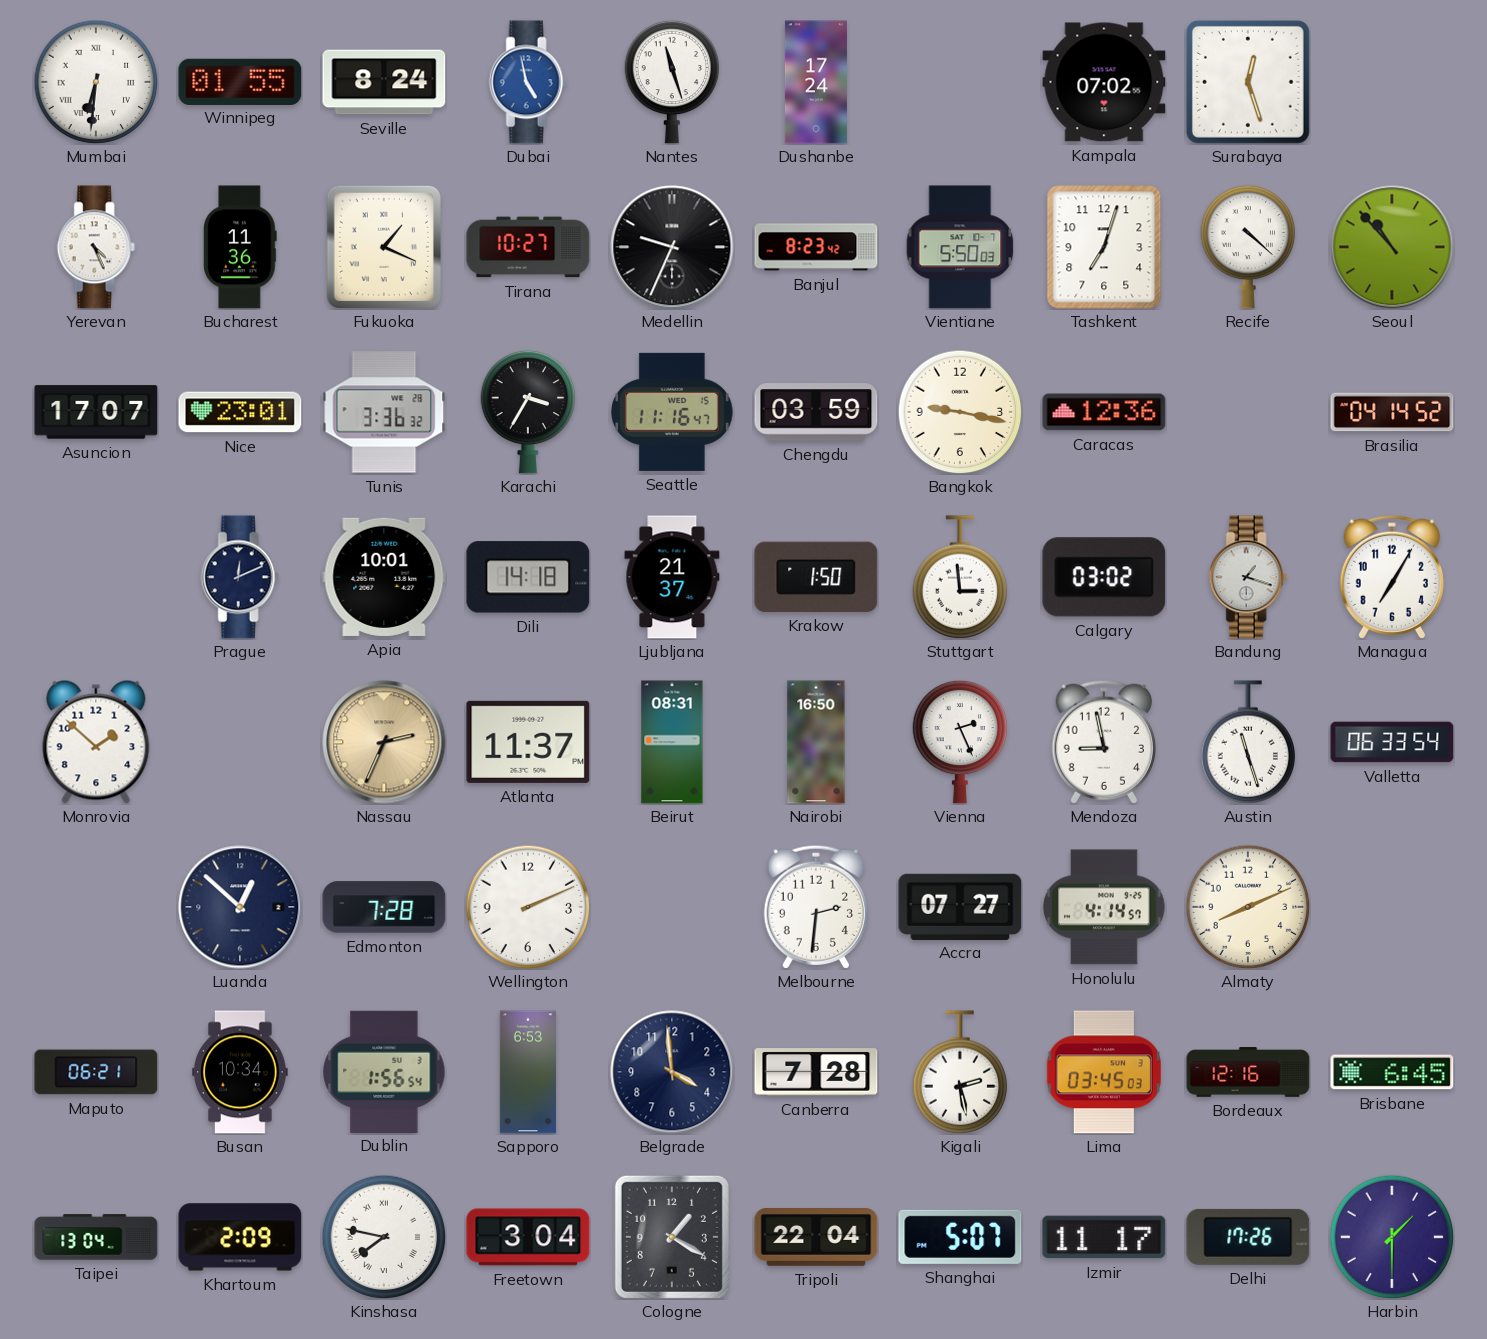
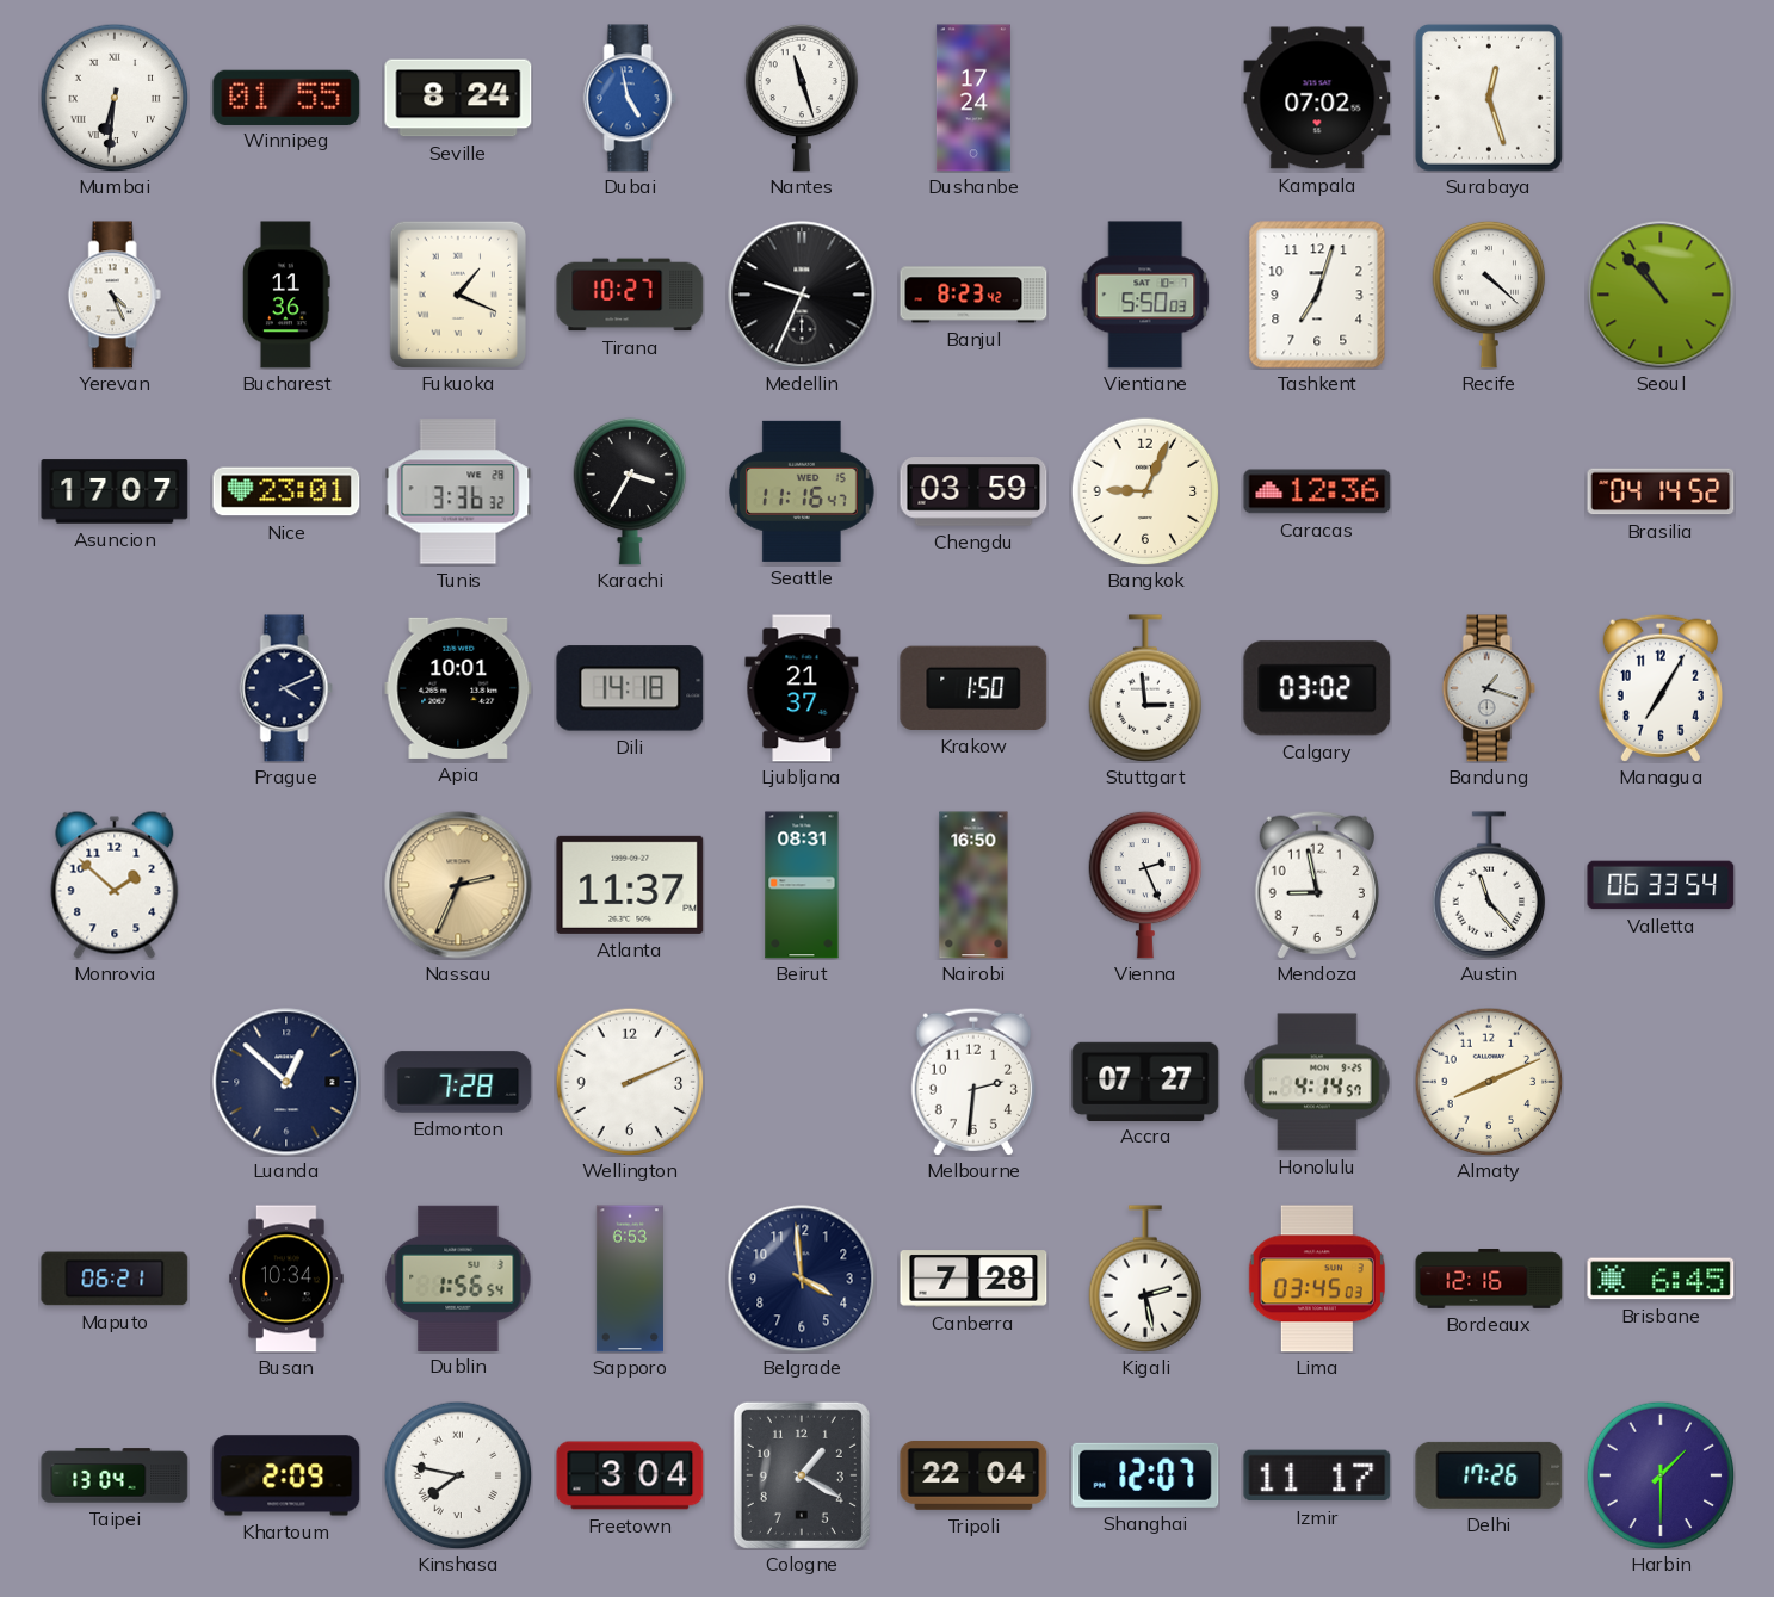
Bangkok: 9:17 -> 9:04
Prague: 12:11 -> 4:11
Austin: 11:27 -> 11:23
Shanghai: 5:07 -> 12:07
